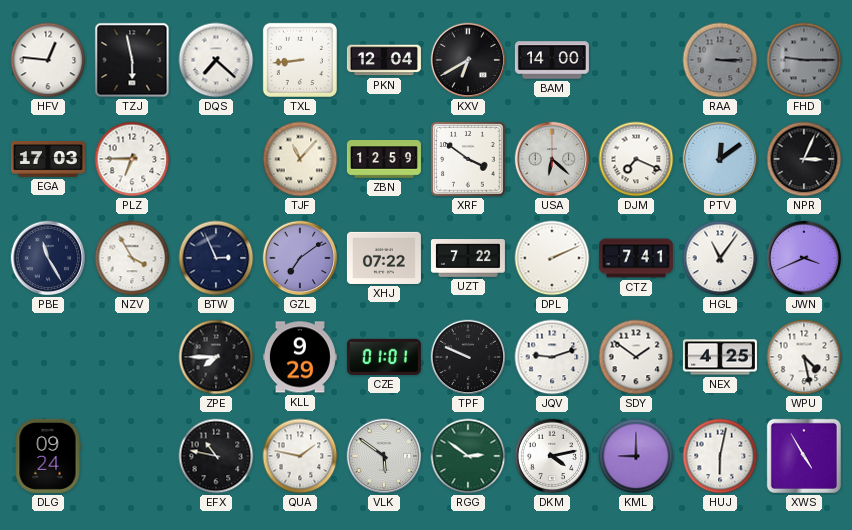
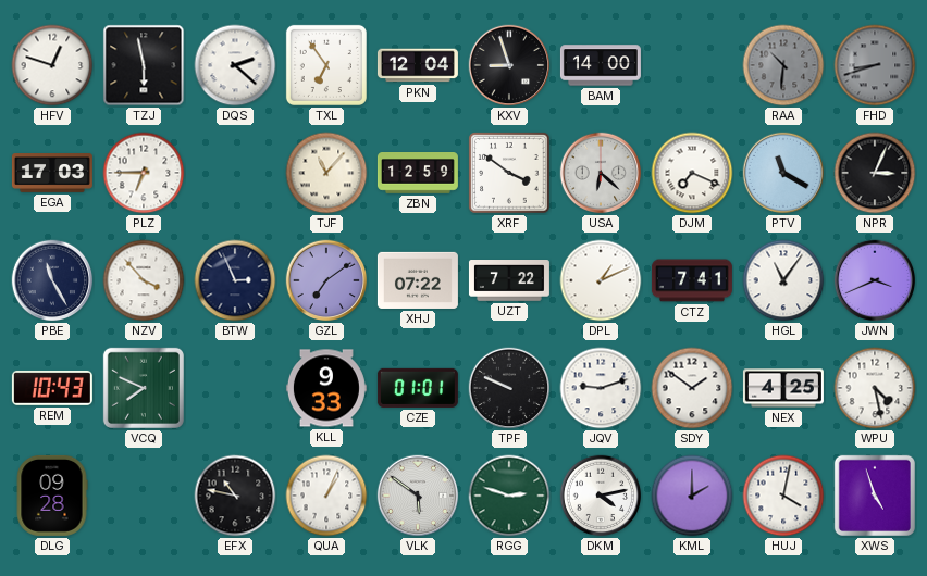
HFV: 12:46 -> 12:48
DQS: 7:22 -> 2:22
TXL: 8:44 -> 6:54
KXV: 6:40 -> 8:57
RAA: 3:15 -> 10:31
FHD: 9:15 -> 8:42
PTV: 12:09 -> 11:20
NZV: 3:55 -> 3:53
DPL: 2:11 -> 1:11
REM: none -> 10:43
VCQ: none -> 7:49
ZPE: 7:45 -> none
KLL: 9:29 -> 9:33
DLG: 09:24 -> 09:28
QUA: 1:47 -> 1:04
RGG: 2:51 -> 2:48
KML: 9:00 -> 2:00
HUJ: 6:02 -> 4:02
XWS: 4:55 -> 4:57
